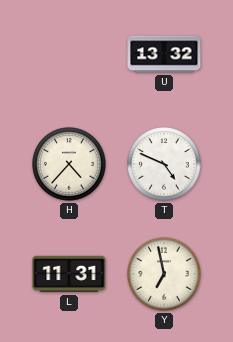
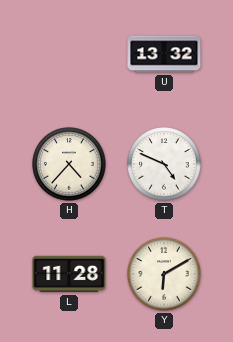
L: 11:31 -> 11:28
Y: 6:58 -> 6:10
